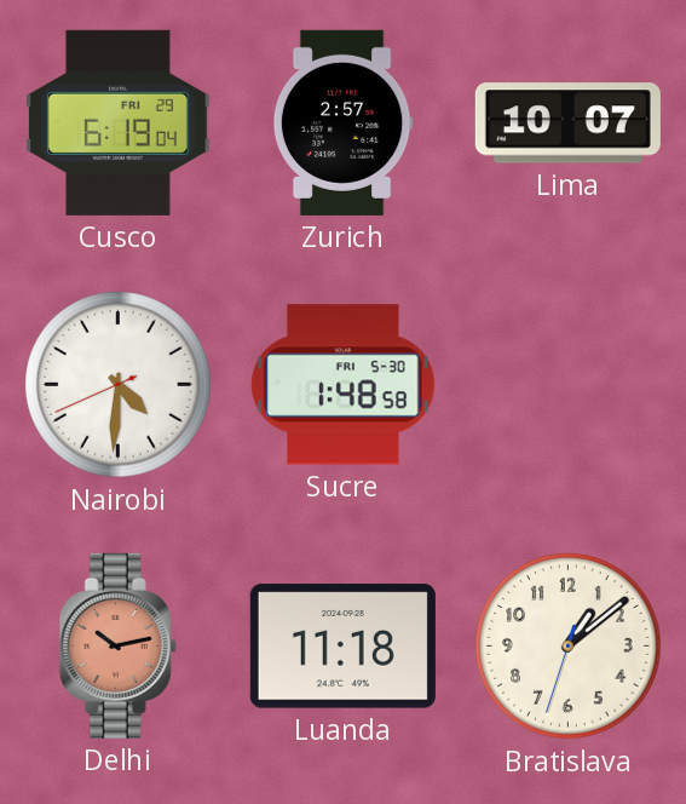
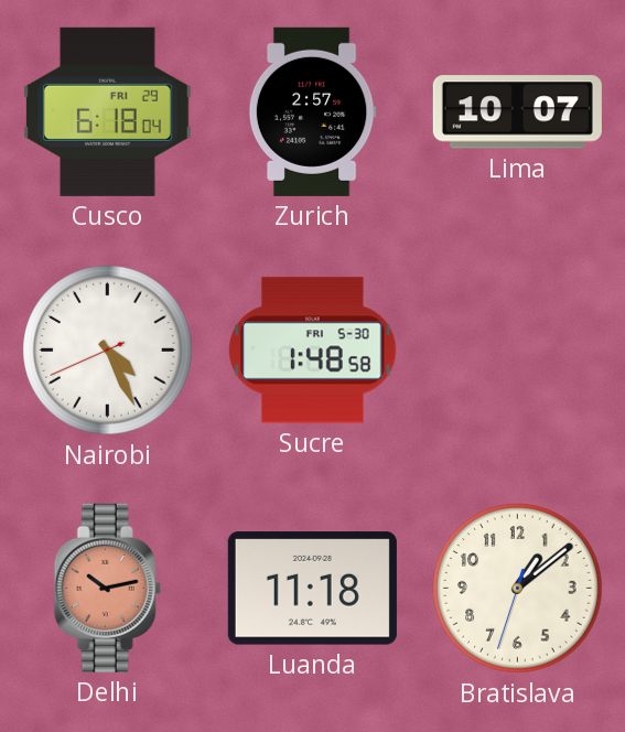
Cusco: 6:19 -> 6:18
Nairobi: 4:30 -> 4:25
